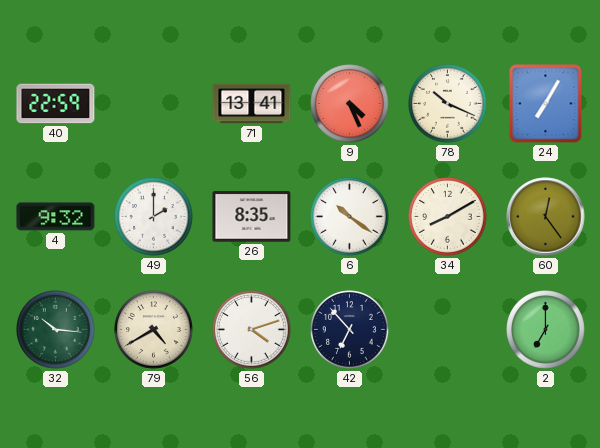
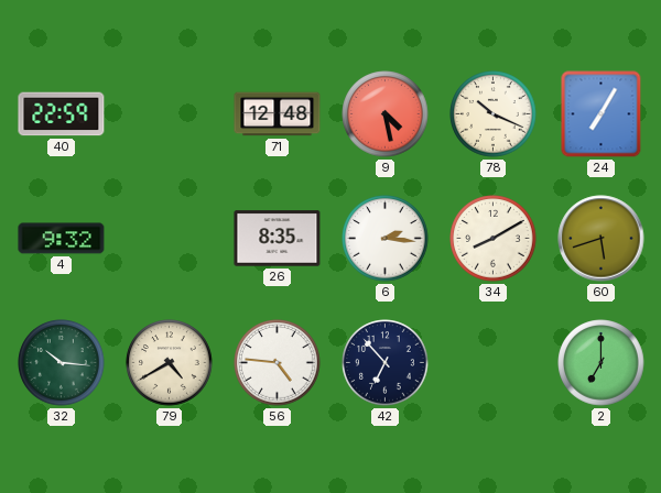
71: 13:41 -> 12:48
9: 4:26 -> 4:28
49: 2:00 -> none
6: 10:21 -> 2:16
60: 12:24 -> 5:42
56: 4:12 -> 4:46
